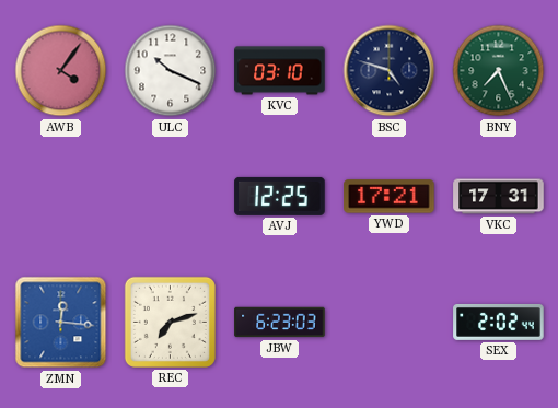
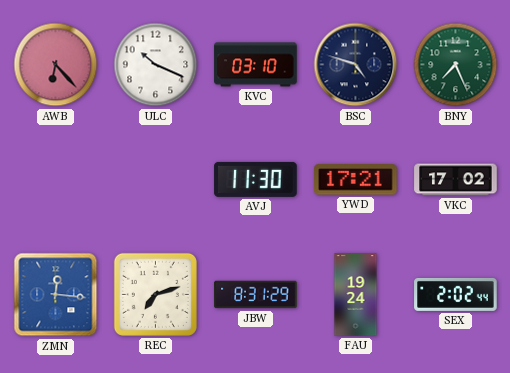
AWB: 4:06 -> 6:23
AVJ: 12:25 -> 11:30
VKC: 17:31 -> 17:02
JBW: 6:23 -> 8:31
FAU: none -> 19:24
